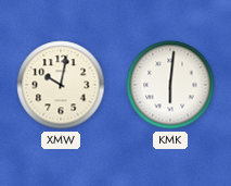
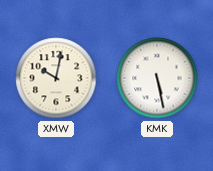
KMK: 6:01 -> 5:28
